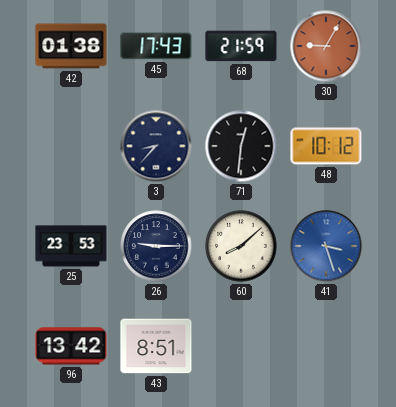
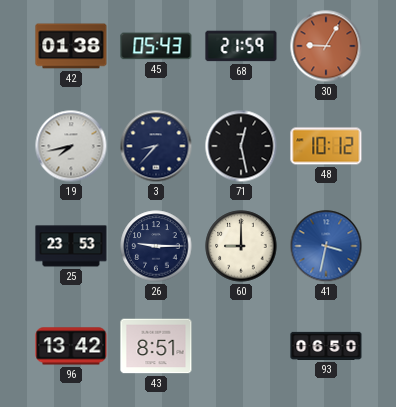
45: 17:43 -> 05:43
19: none -> 7:43
71: 12:31 -> 12:28
60: 8:08 -> 9:00
41: 3:27 -> 3:32
93: none -> 06:50
